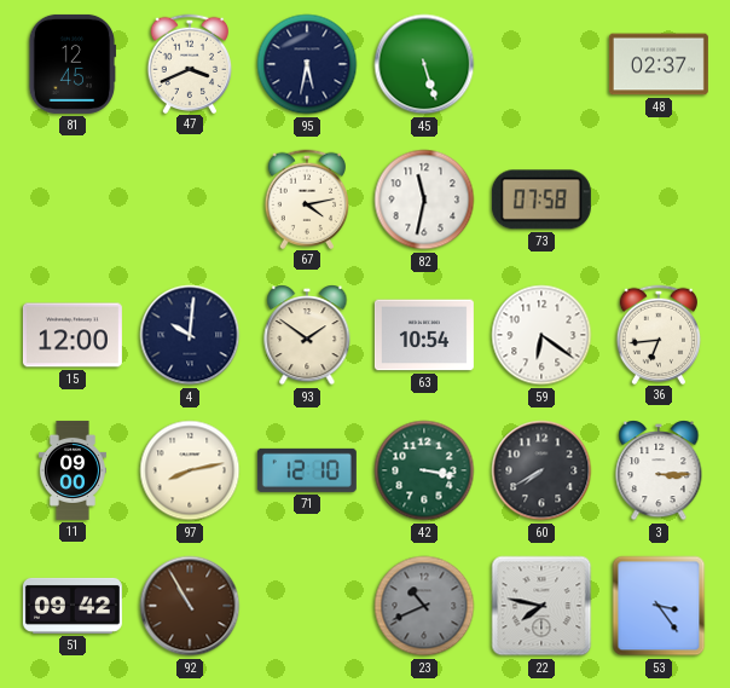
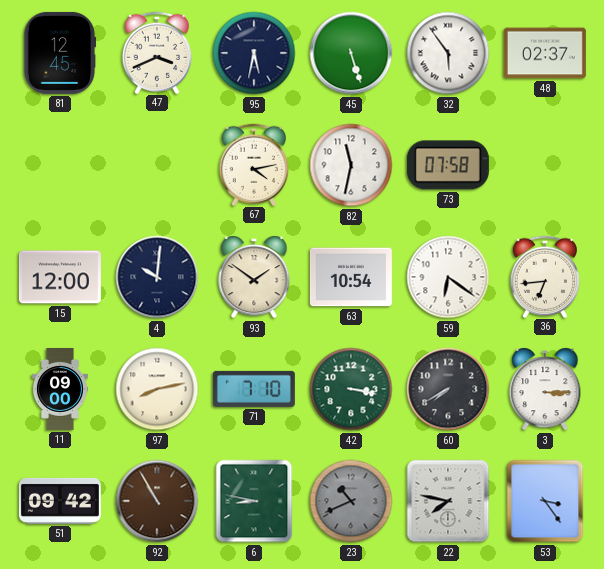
32: none -> 5:54
71: 12:10 -> 7:10
6: none -> 8:47
